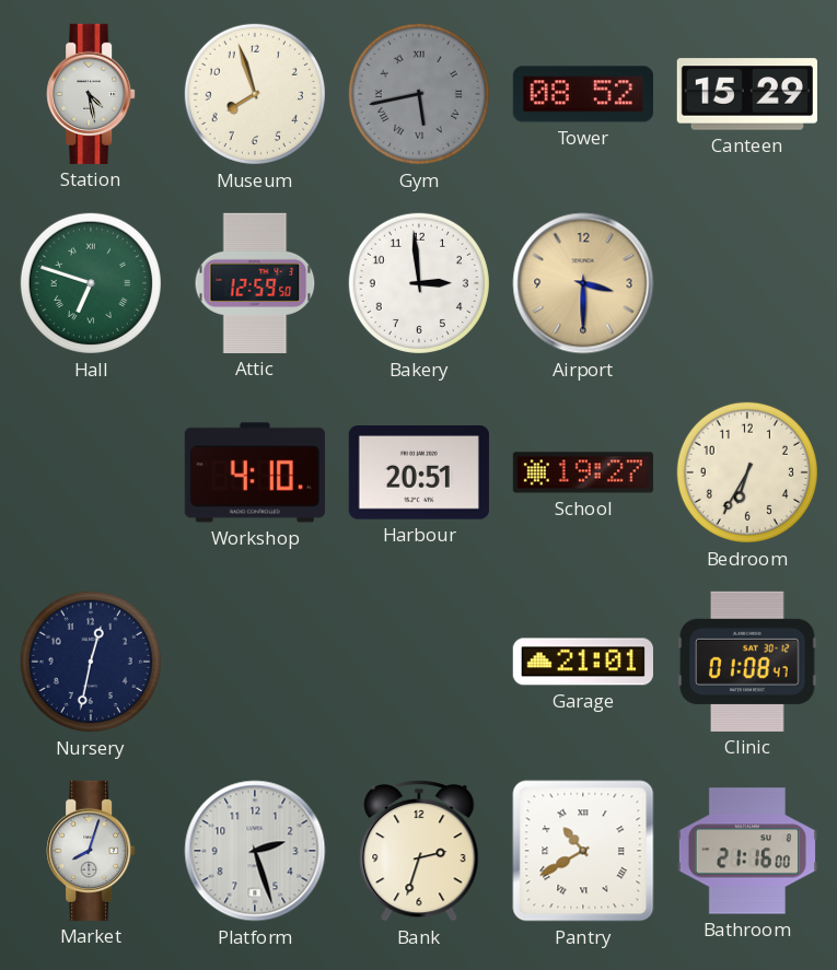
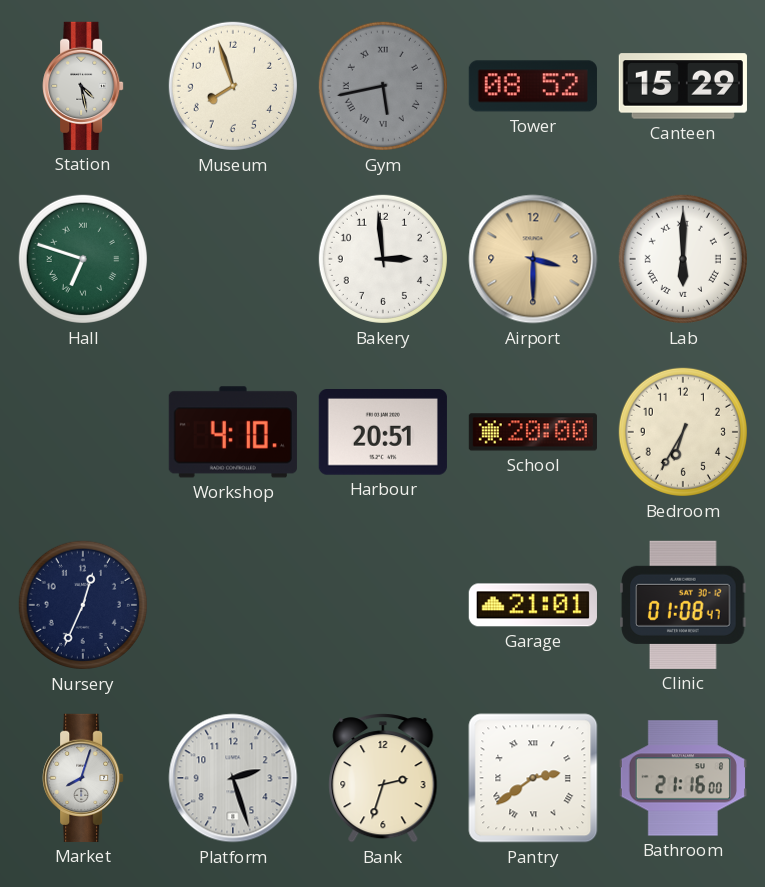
Attic: 12:59 -> none
Lab: none -> 6:00
School: 19:27 -> 20:00
Nursery: 12:32 -> 12:34
Pantry: 10:40 -> 2:39
